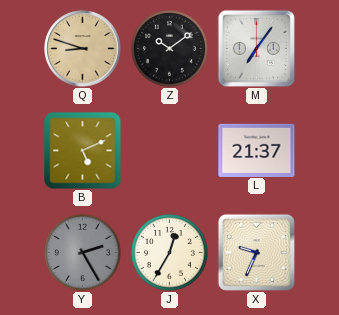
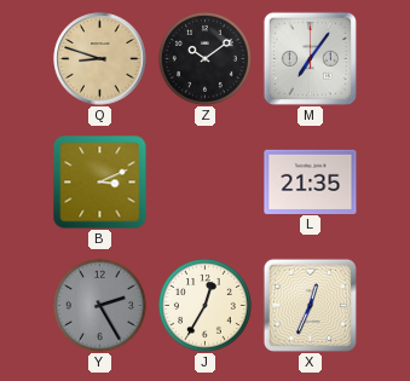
B: 5:11 -> 3:11
L: 21:37 -> 21:35
X: 9:34 -> 12:34
